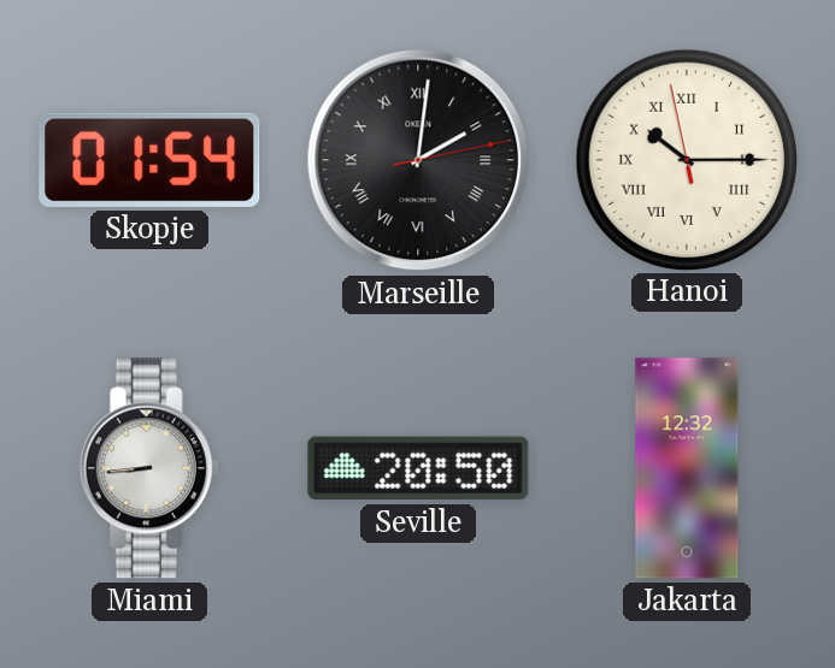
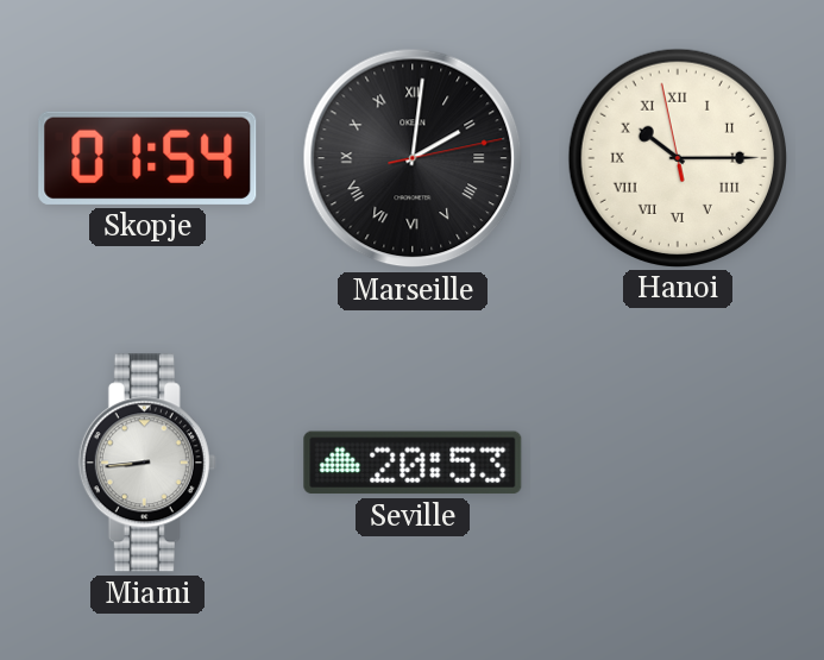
Seville: 20:50 -> 20:53
Jakarta: 12:32 -> none
